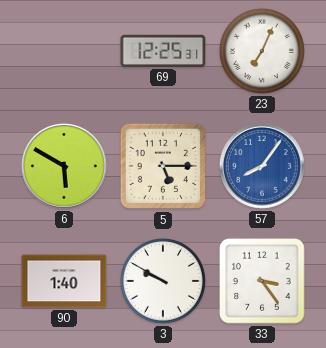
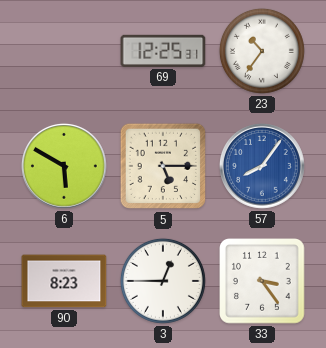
23: 7:04 -> 10:36
90: 1:40 -> 8:23
3: 9:50 -> 12:45
